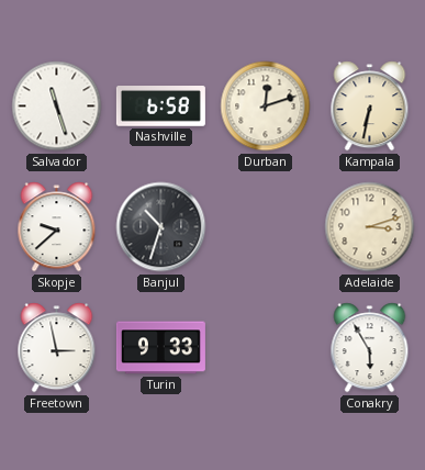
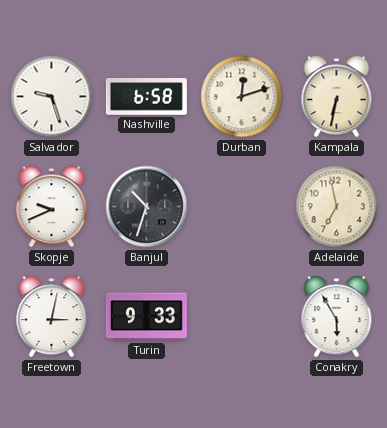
Salvador: 11:27 -> 9:27
Skopje: 9:38 -> 9:41
Adelaide: 3:12 -> 6:58
Freetown: 2:58 -> 3:02
